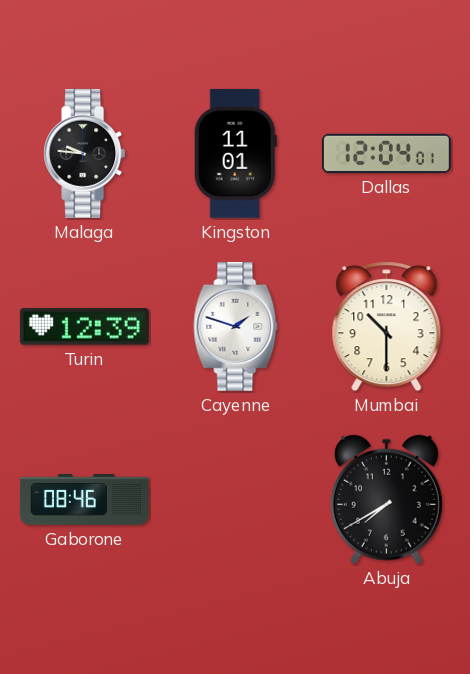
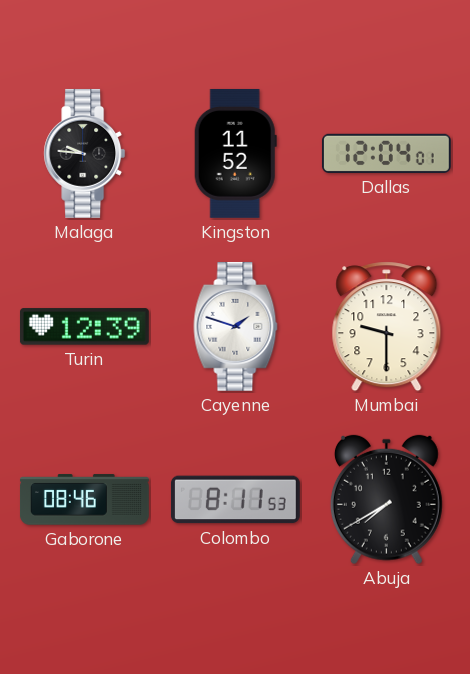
Kingston: 11:01 -> 11:52
Mumbai: 10:30 -> 9:30
Colombo: none -> 8:11
